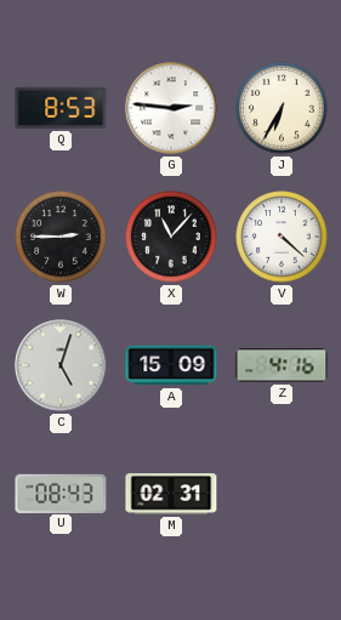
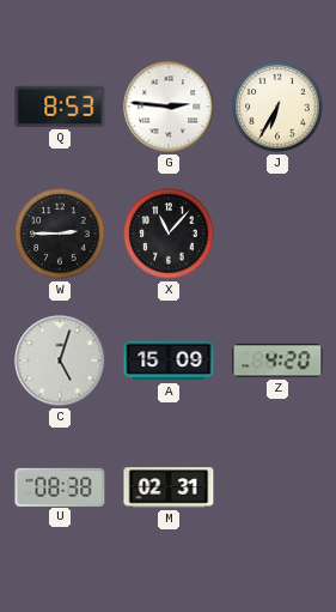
V: 4:22 -> none
Z: 4:16 -> 4:20
U: 08:43 -> 08:38
